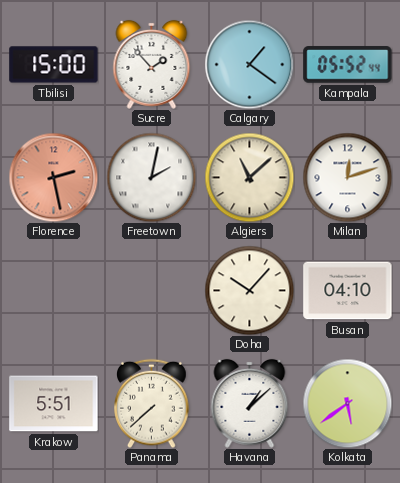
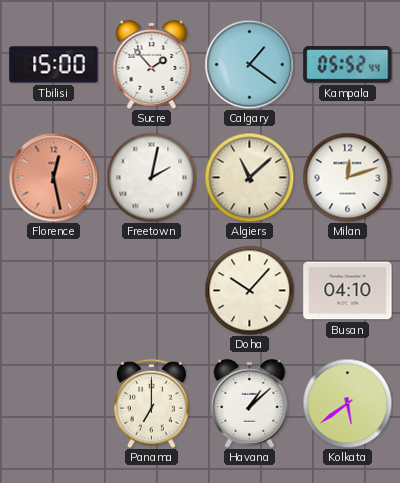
Florence: 2:28 -> 12:28
Krakow: 5:51 -> none
Panama: 7:38 -> 7:00
